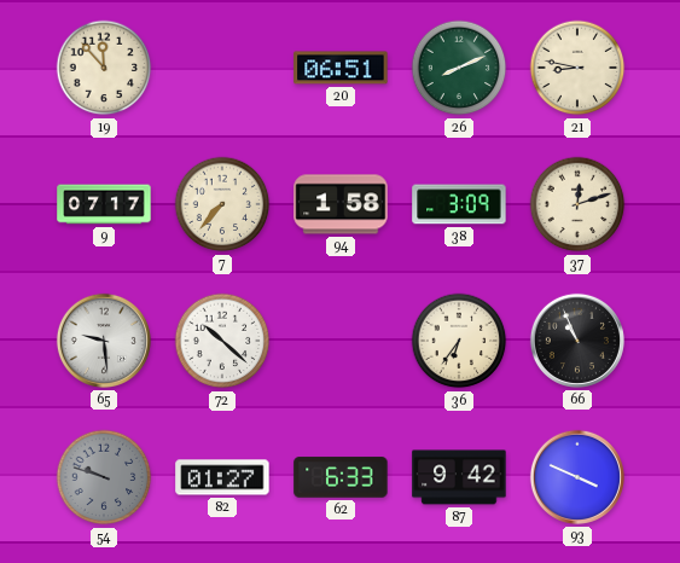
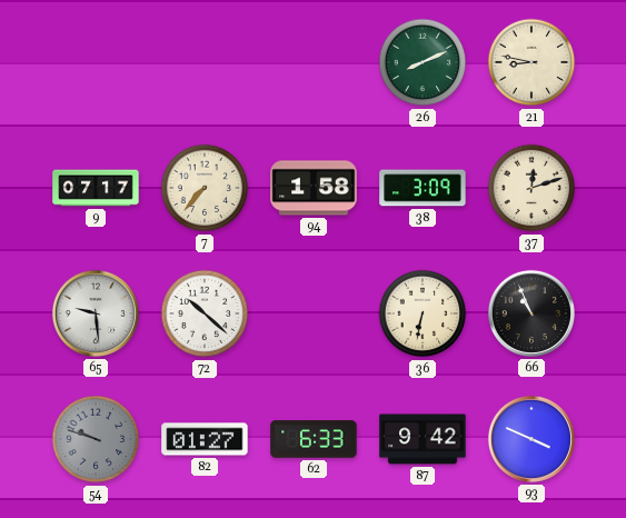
19: 11:53 -> none
20: 06:51 -> none
36: 6:36 -> 6:32
